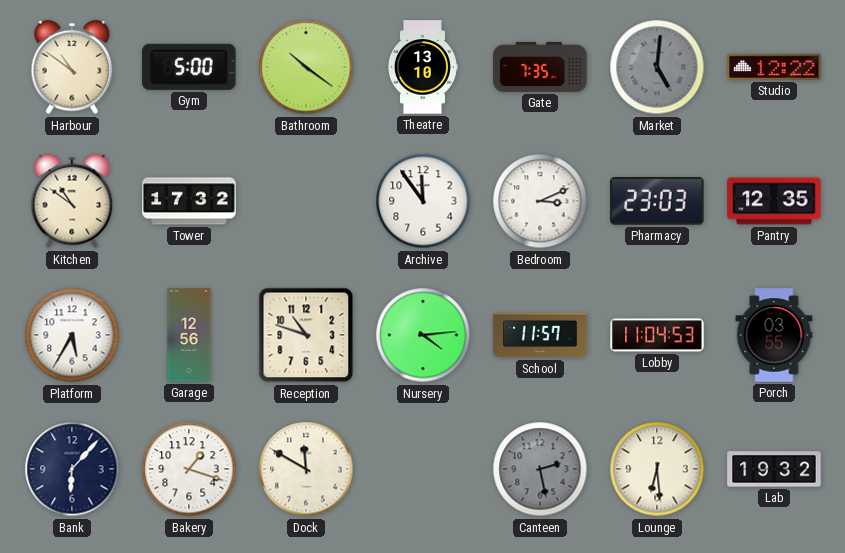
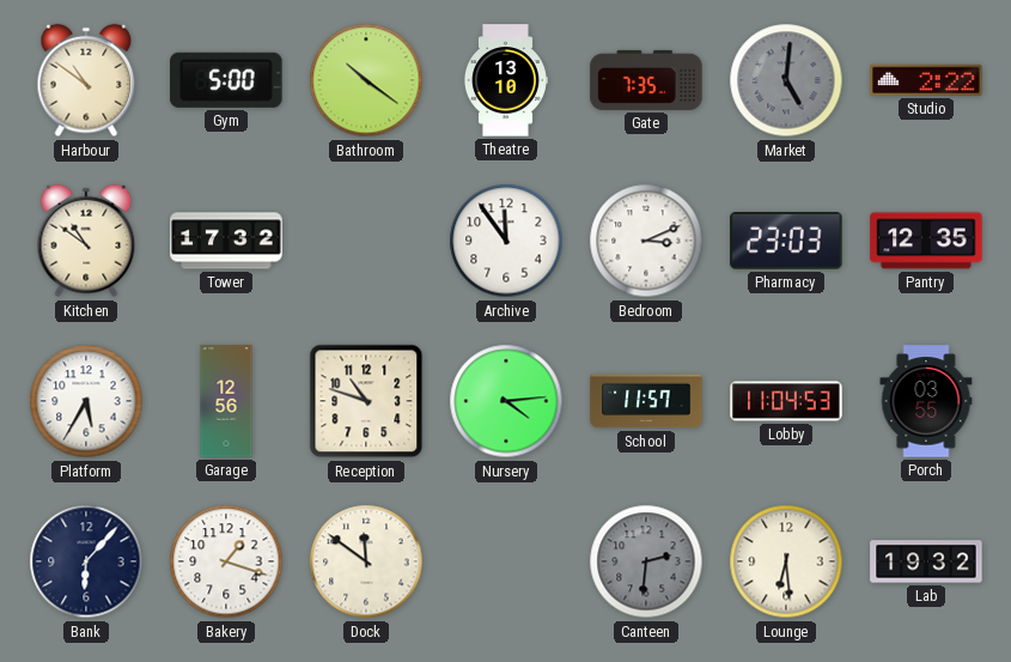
Studio: 12:22 -> 2:22
Dock: 11:50 -> 11:51
Canteen: 2:28 -> 2:31
